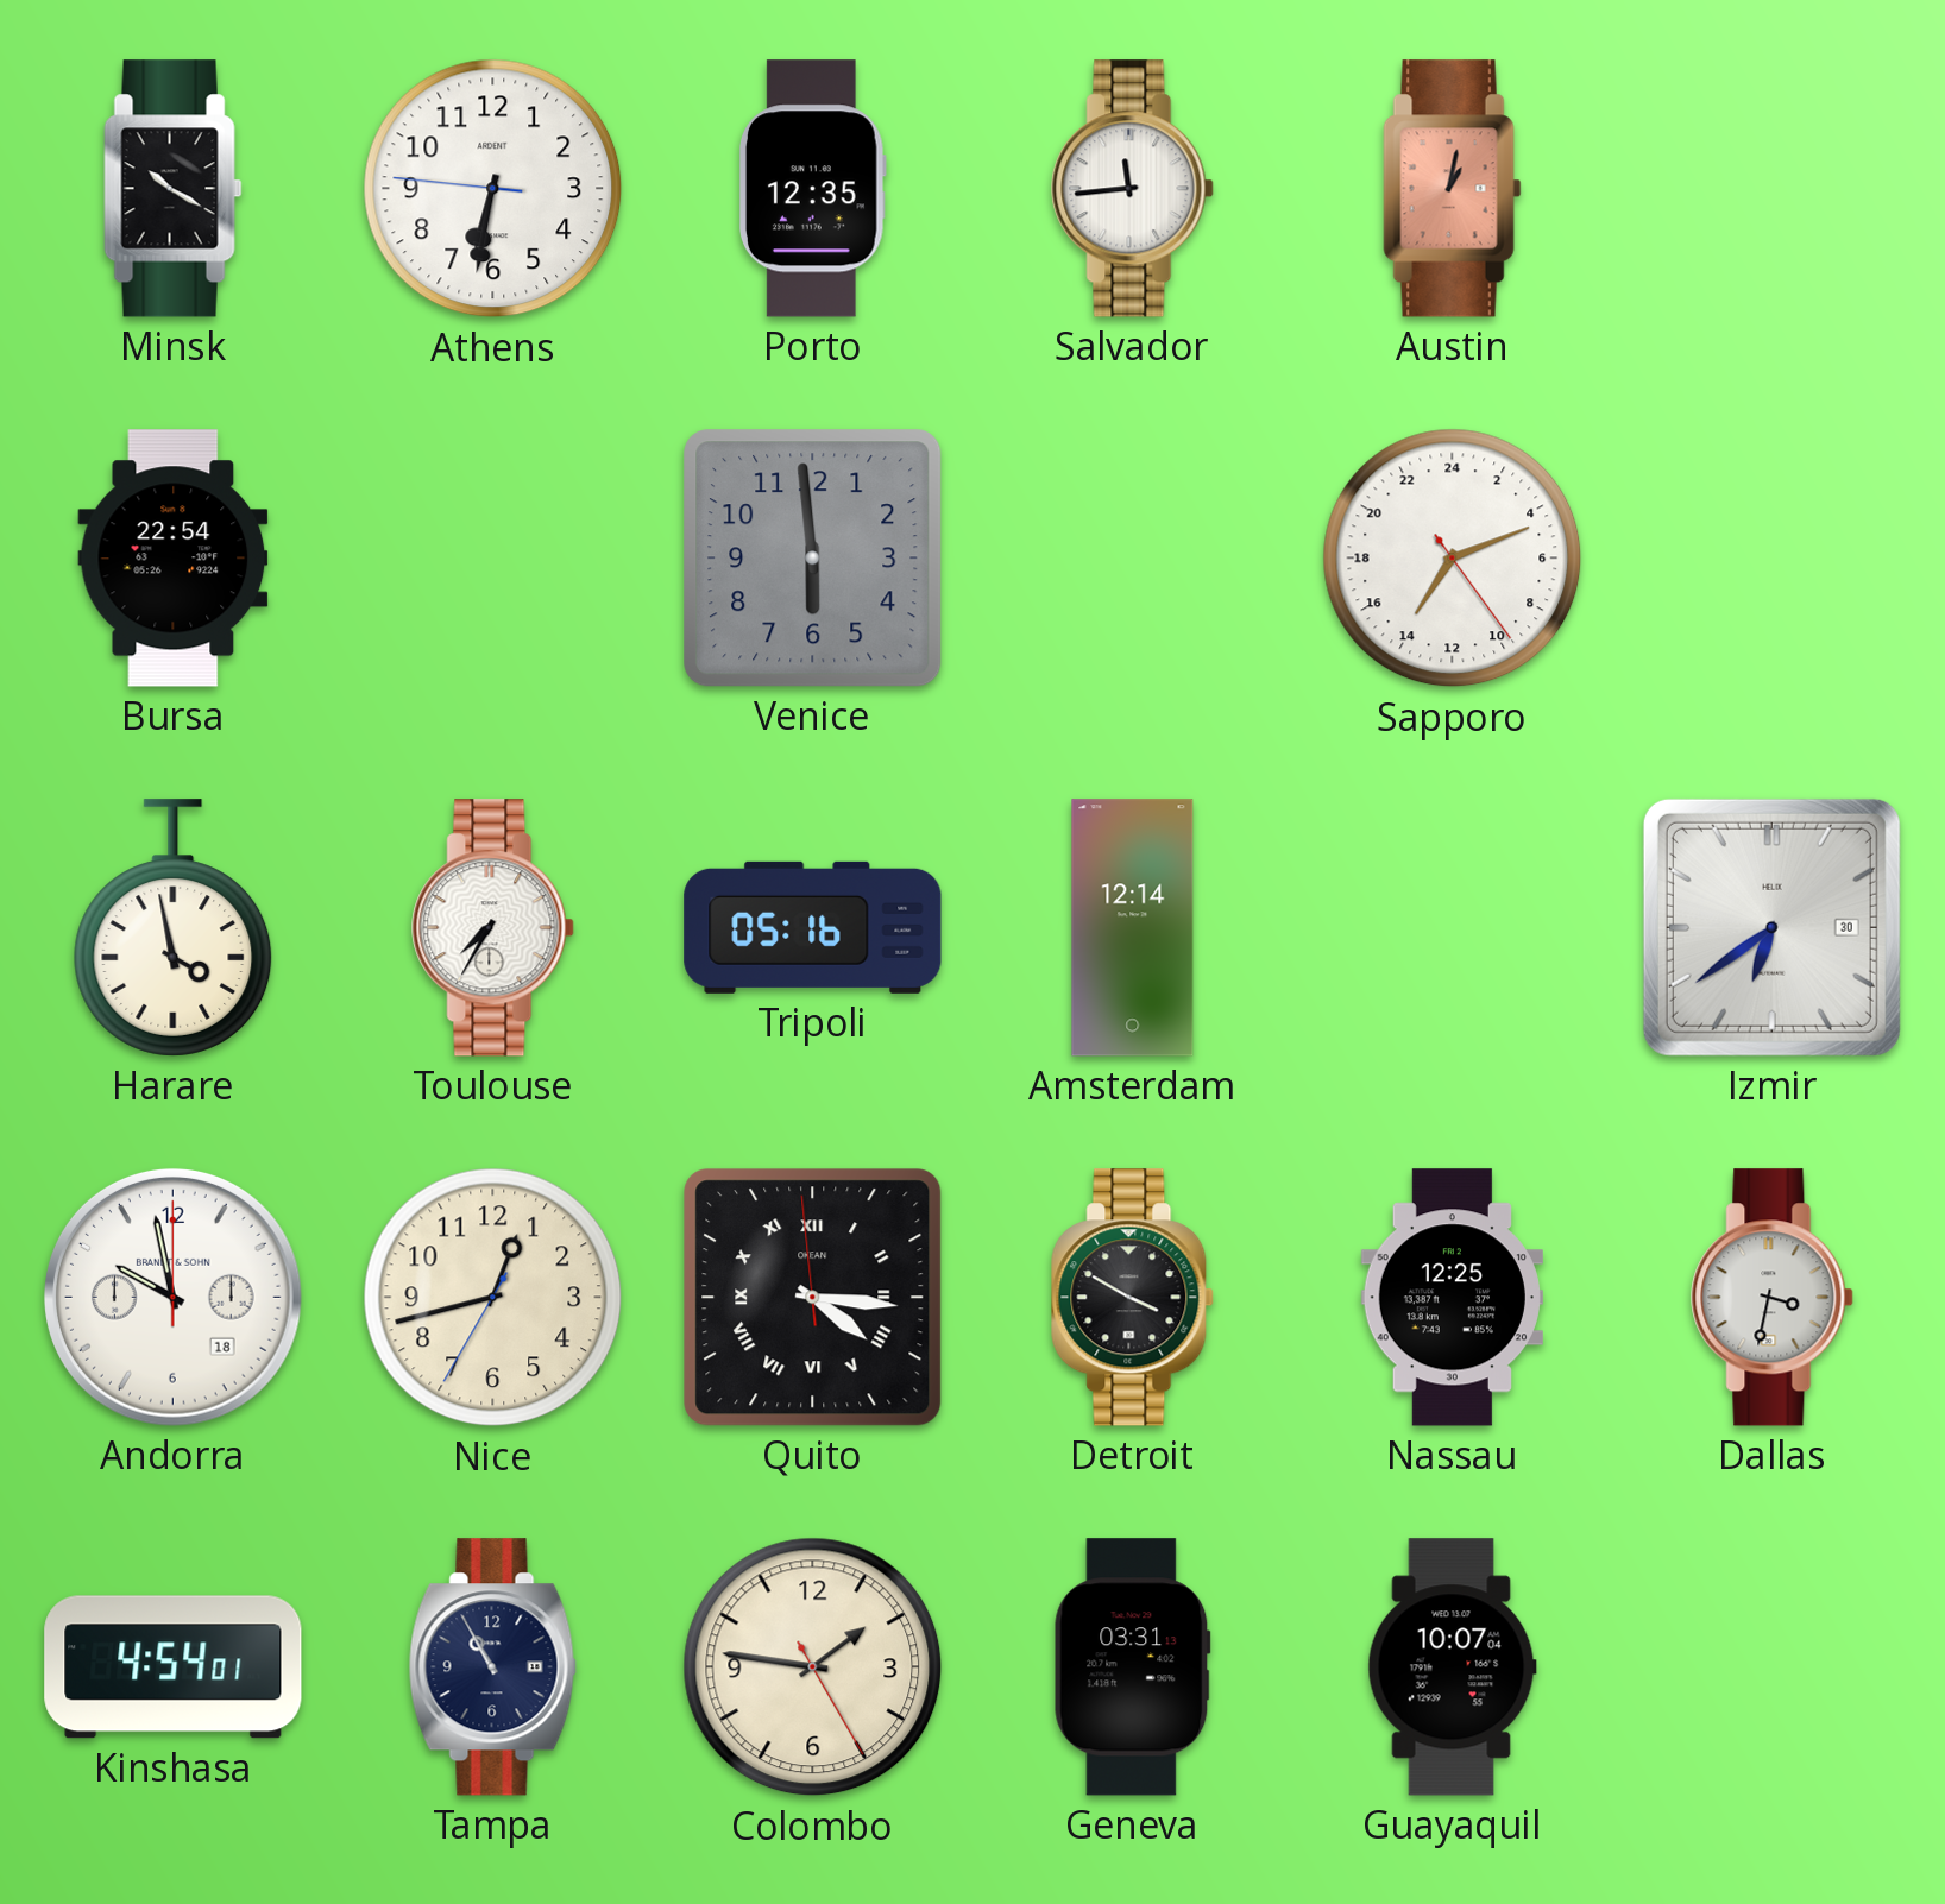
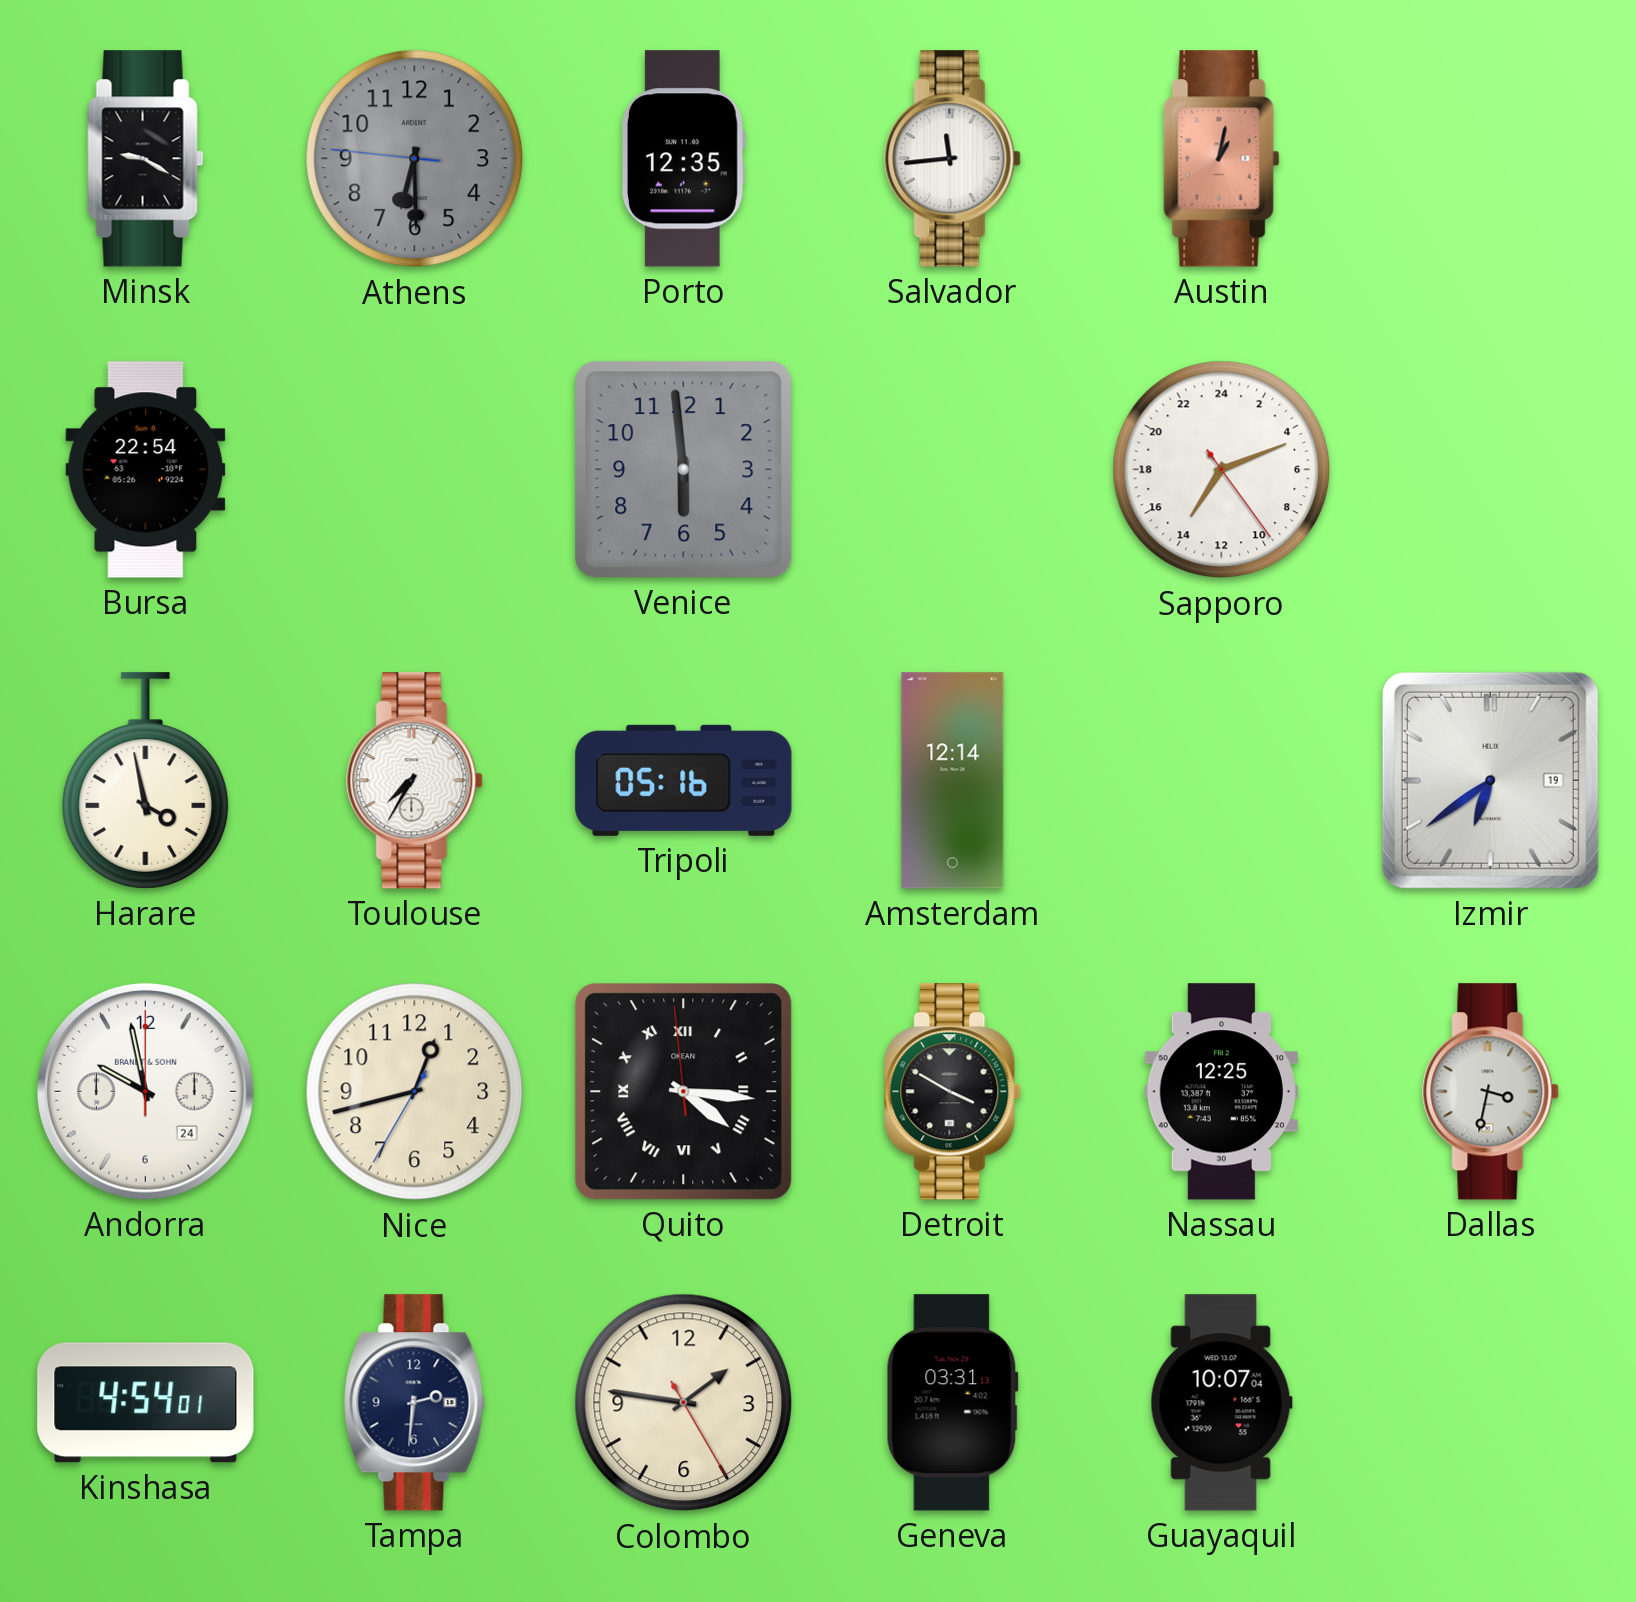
Minsk: 10:20 -> 9:20
Athens: 6:31 -> 6:29
Athens dial: white -> grey
Izmir date: 30 -> 19
Andorra date: 18 -> 24
Tampa: 10:55 -> 2:31
